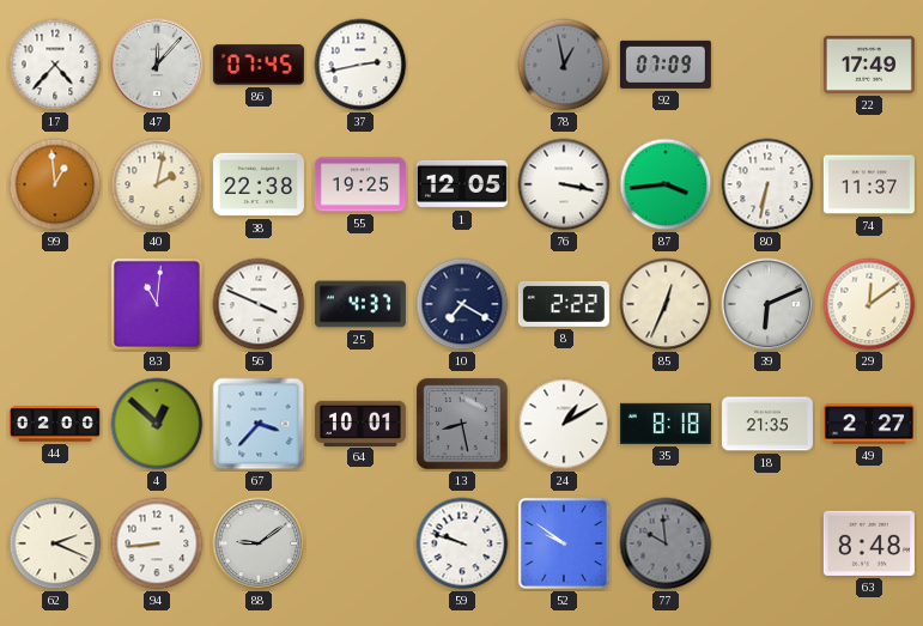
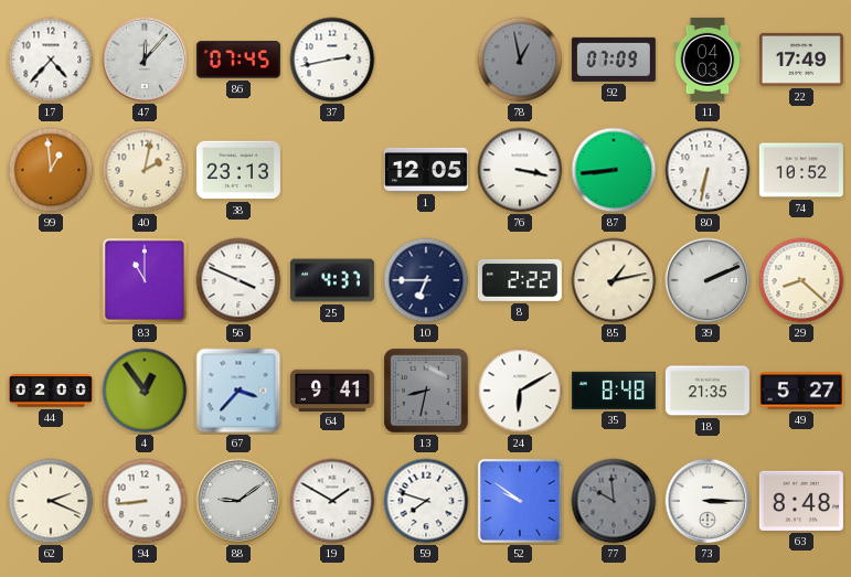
11: none -> 04:03
38: 22:38 -> 23:13
55: 19:25 -> none
87: 3:44 -> 8:44
74: 11:37 -> 10:52
83: 11:01 -> 11:00
10: 7:20 -> 6:45
85: 12:34 -> 1:13
39: 6:11 -> 2:11
29: 12:09 -> 8:22
4: 12:52 -> 12:54
64: 10:01 -> 9:41
13: 8:28 -> 8:32
24: 1:10 -> 6:10
35: 8:18 -> 8:48
49: 2:27 -> 5:27
19: none -> 1:50
59: 9:48 -> 7:48
73: none -> 3:15
